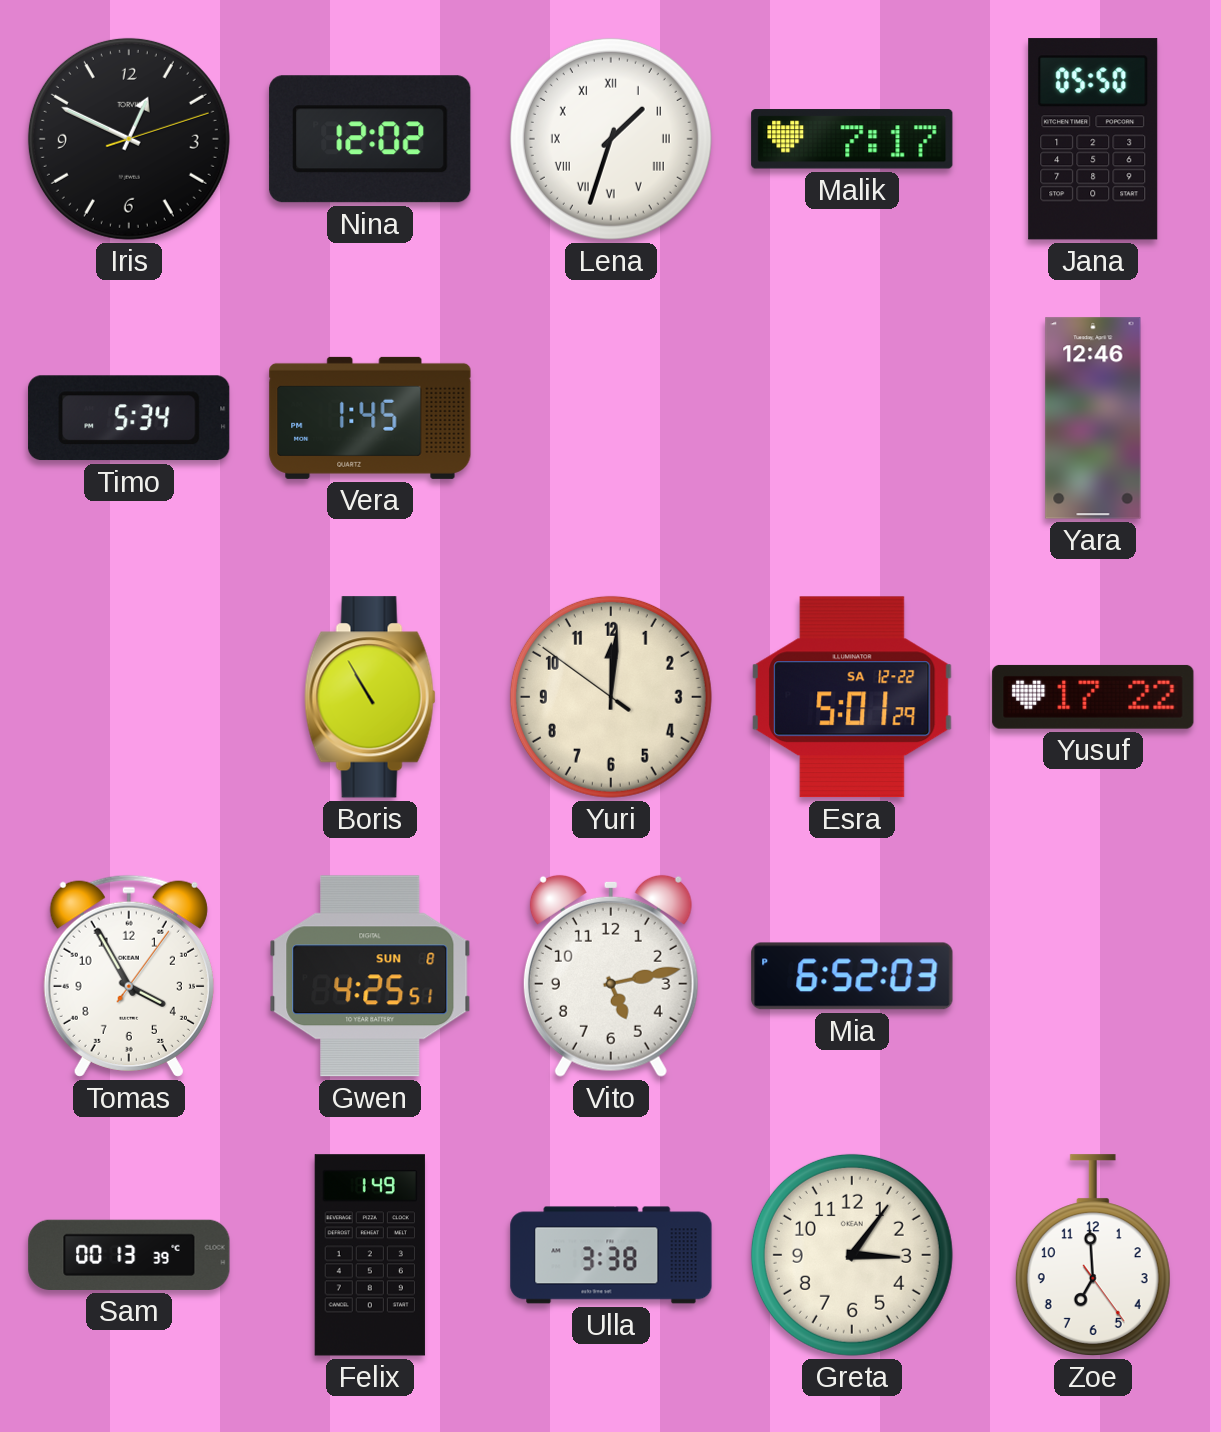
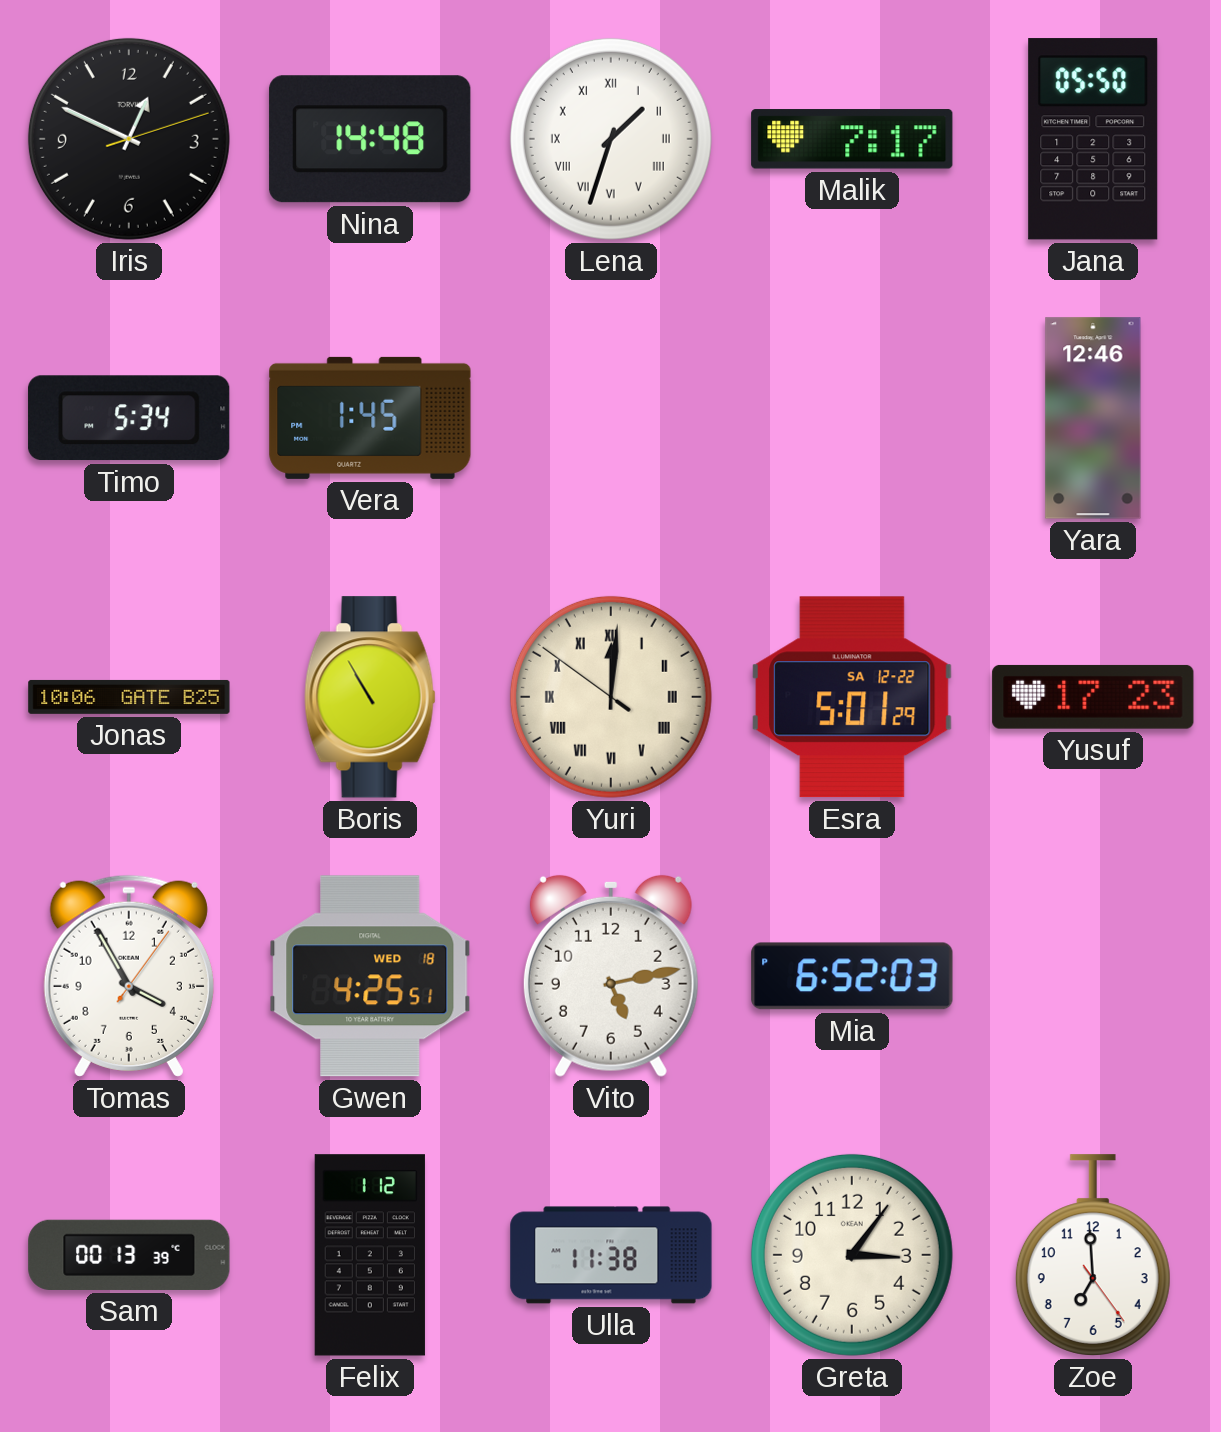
Nina: 12:02 -> 14:48
Jonas: none -> 10:06
Yuri numerals: Arabic -> Roman
Yusuf: 17:22 -> 17:23
Gwen date: SUN 8 -> WED 18
Felix: 1:49 -> 1:12
Ulla: 3:38 -> 11:38
